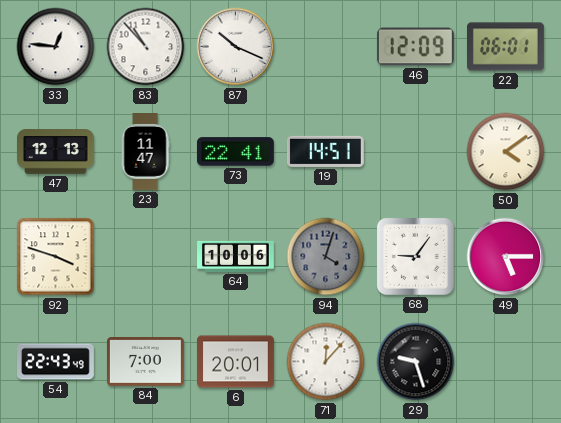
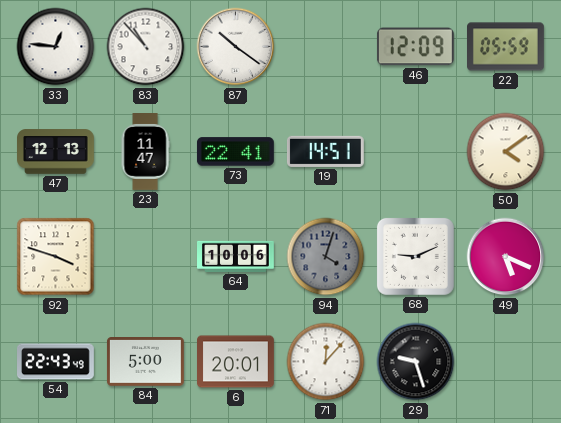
87: 10:19 -> 10:21
22: 06:01 -> 05:59
68: 9:06 -> 9:11
49: 5:15 -> 5:19
84: 7:00 -> 5:00
